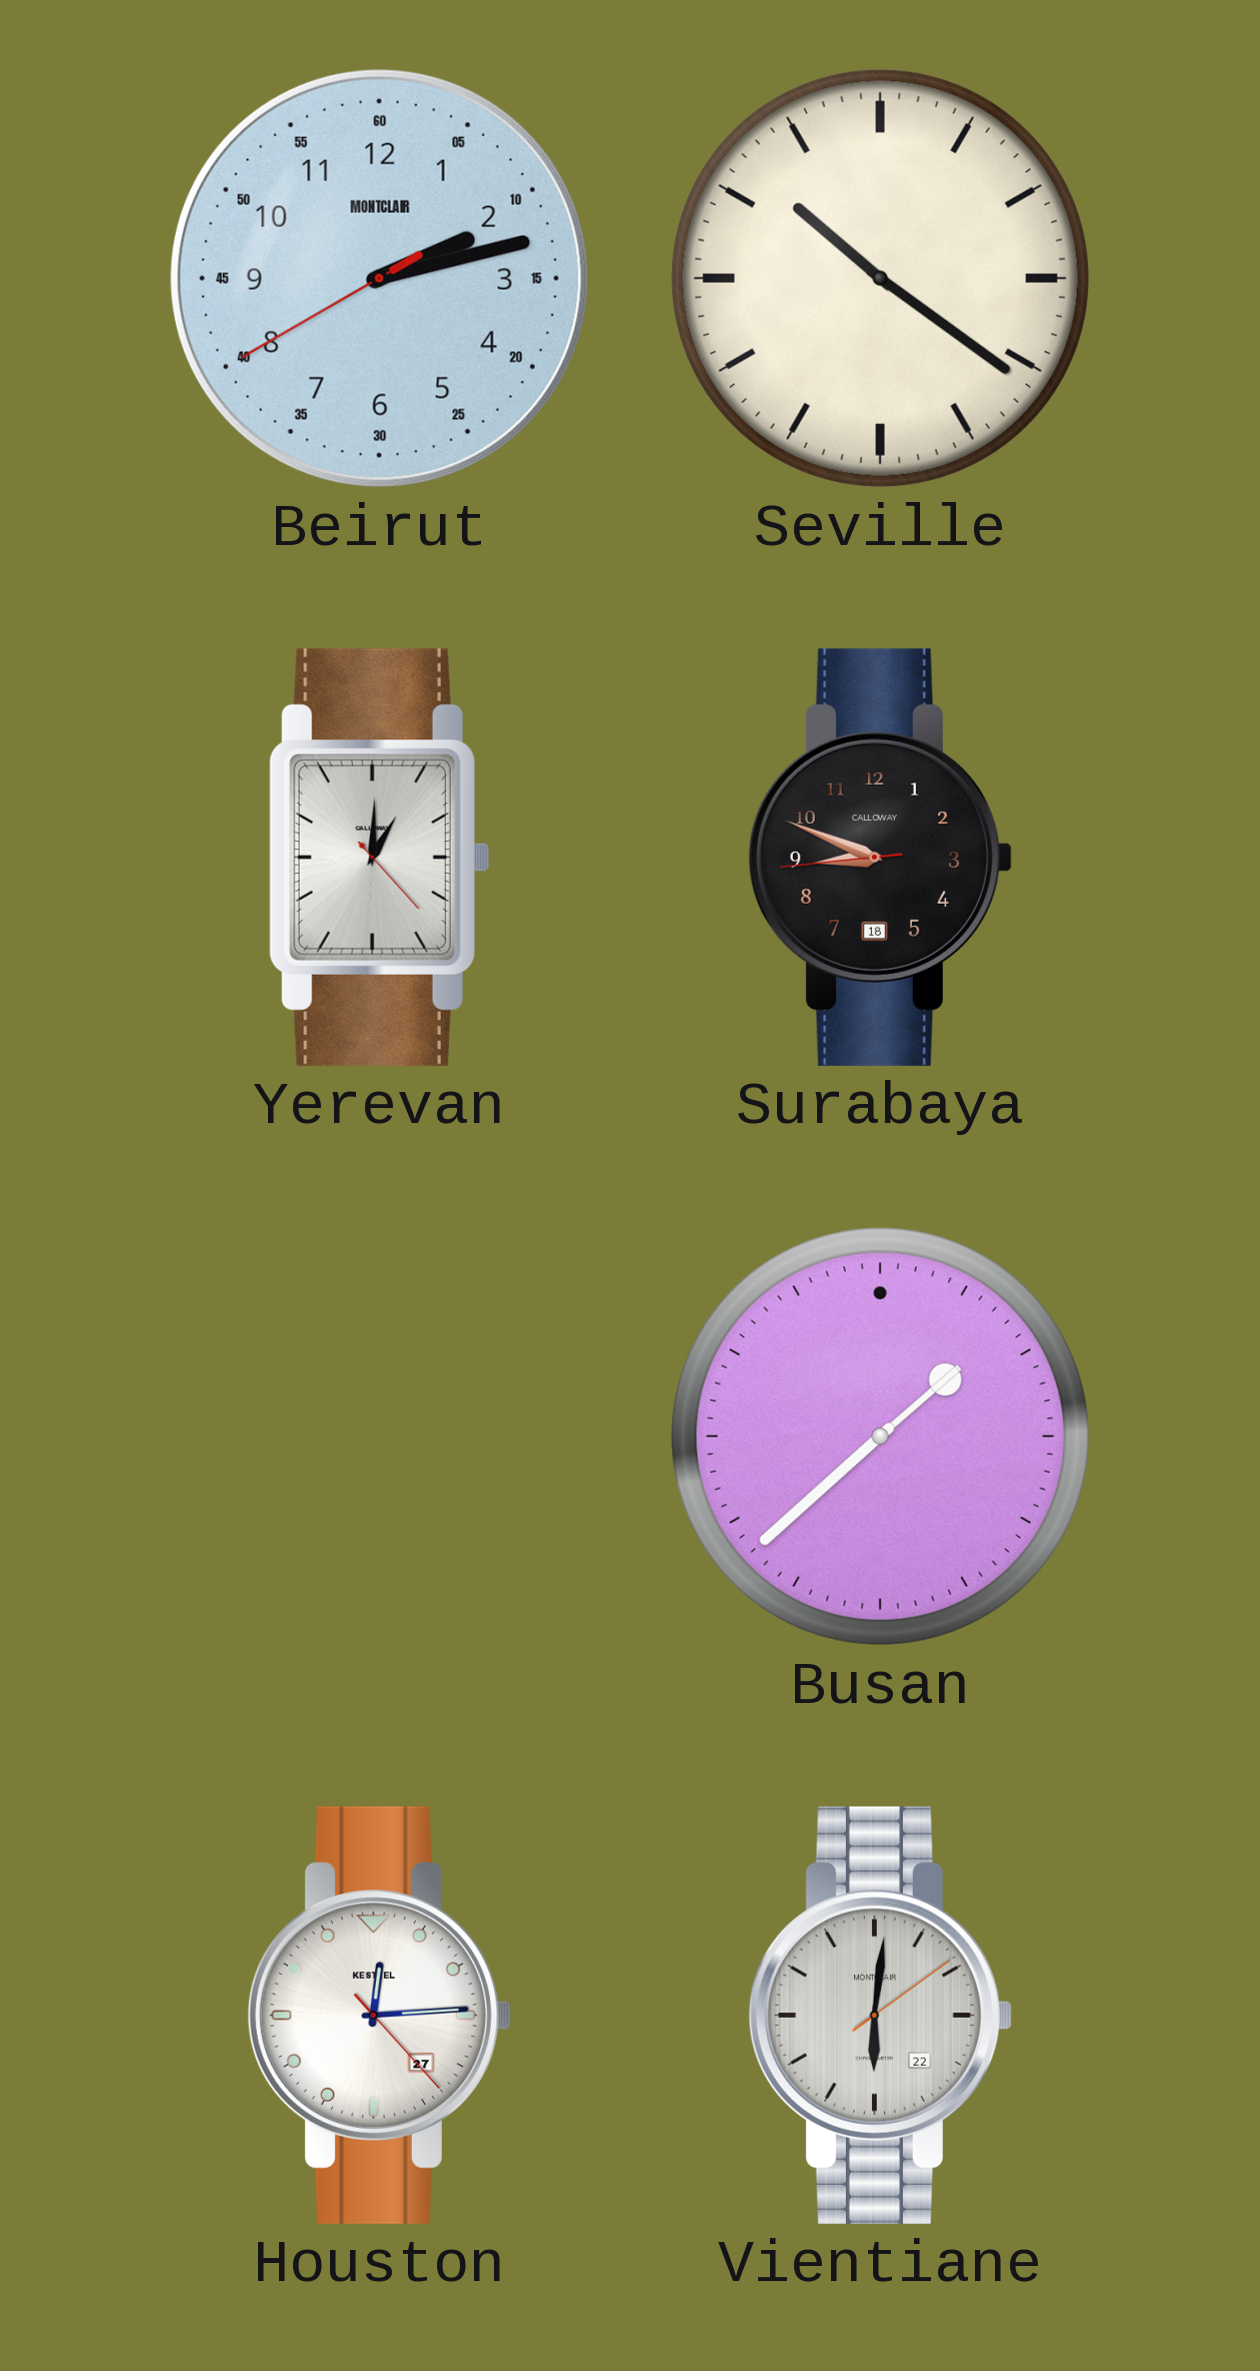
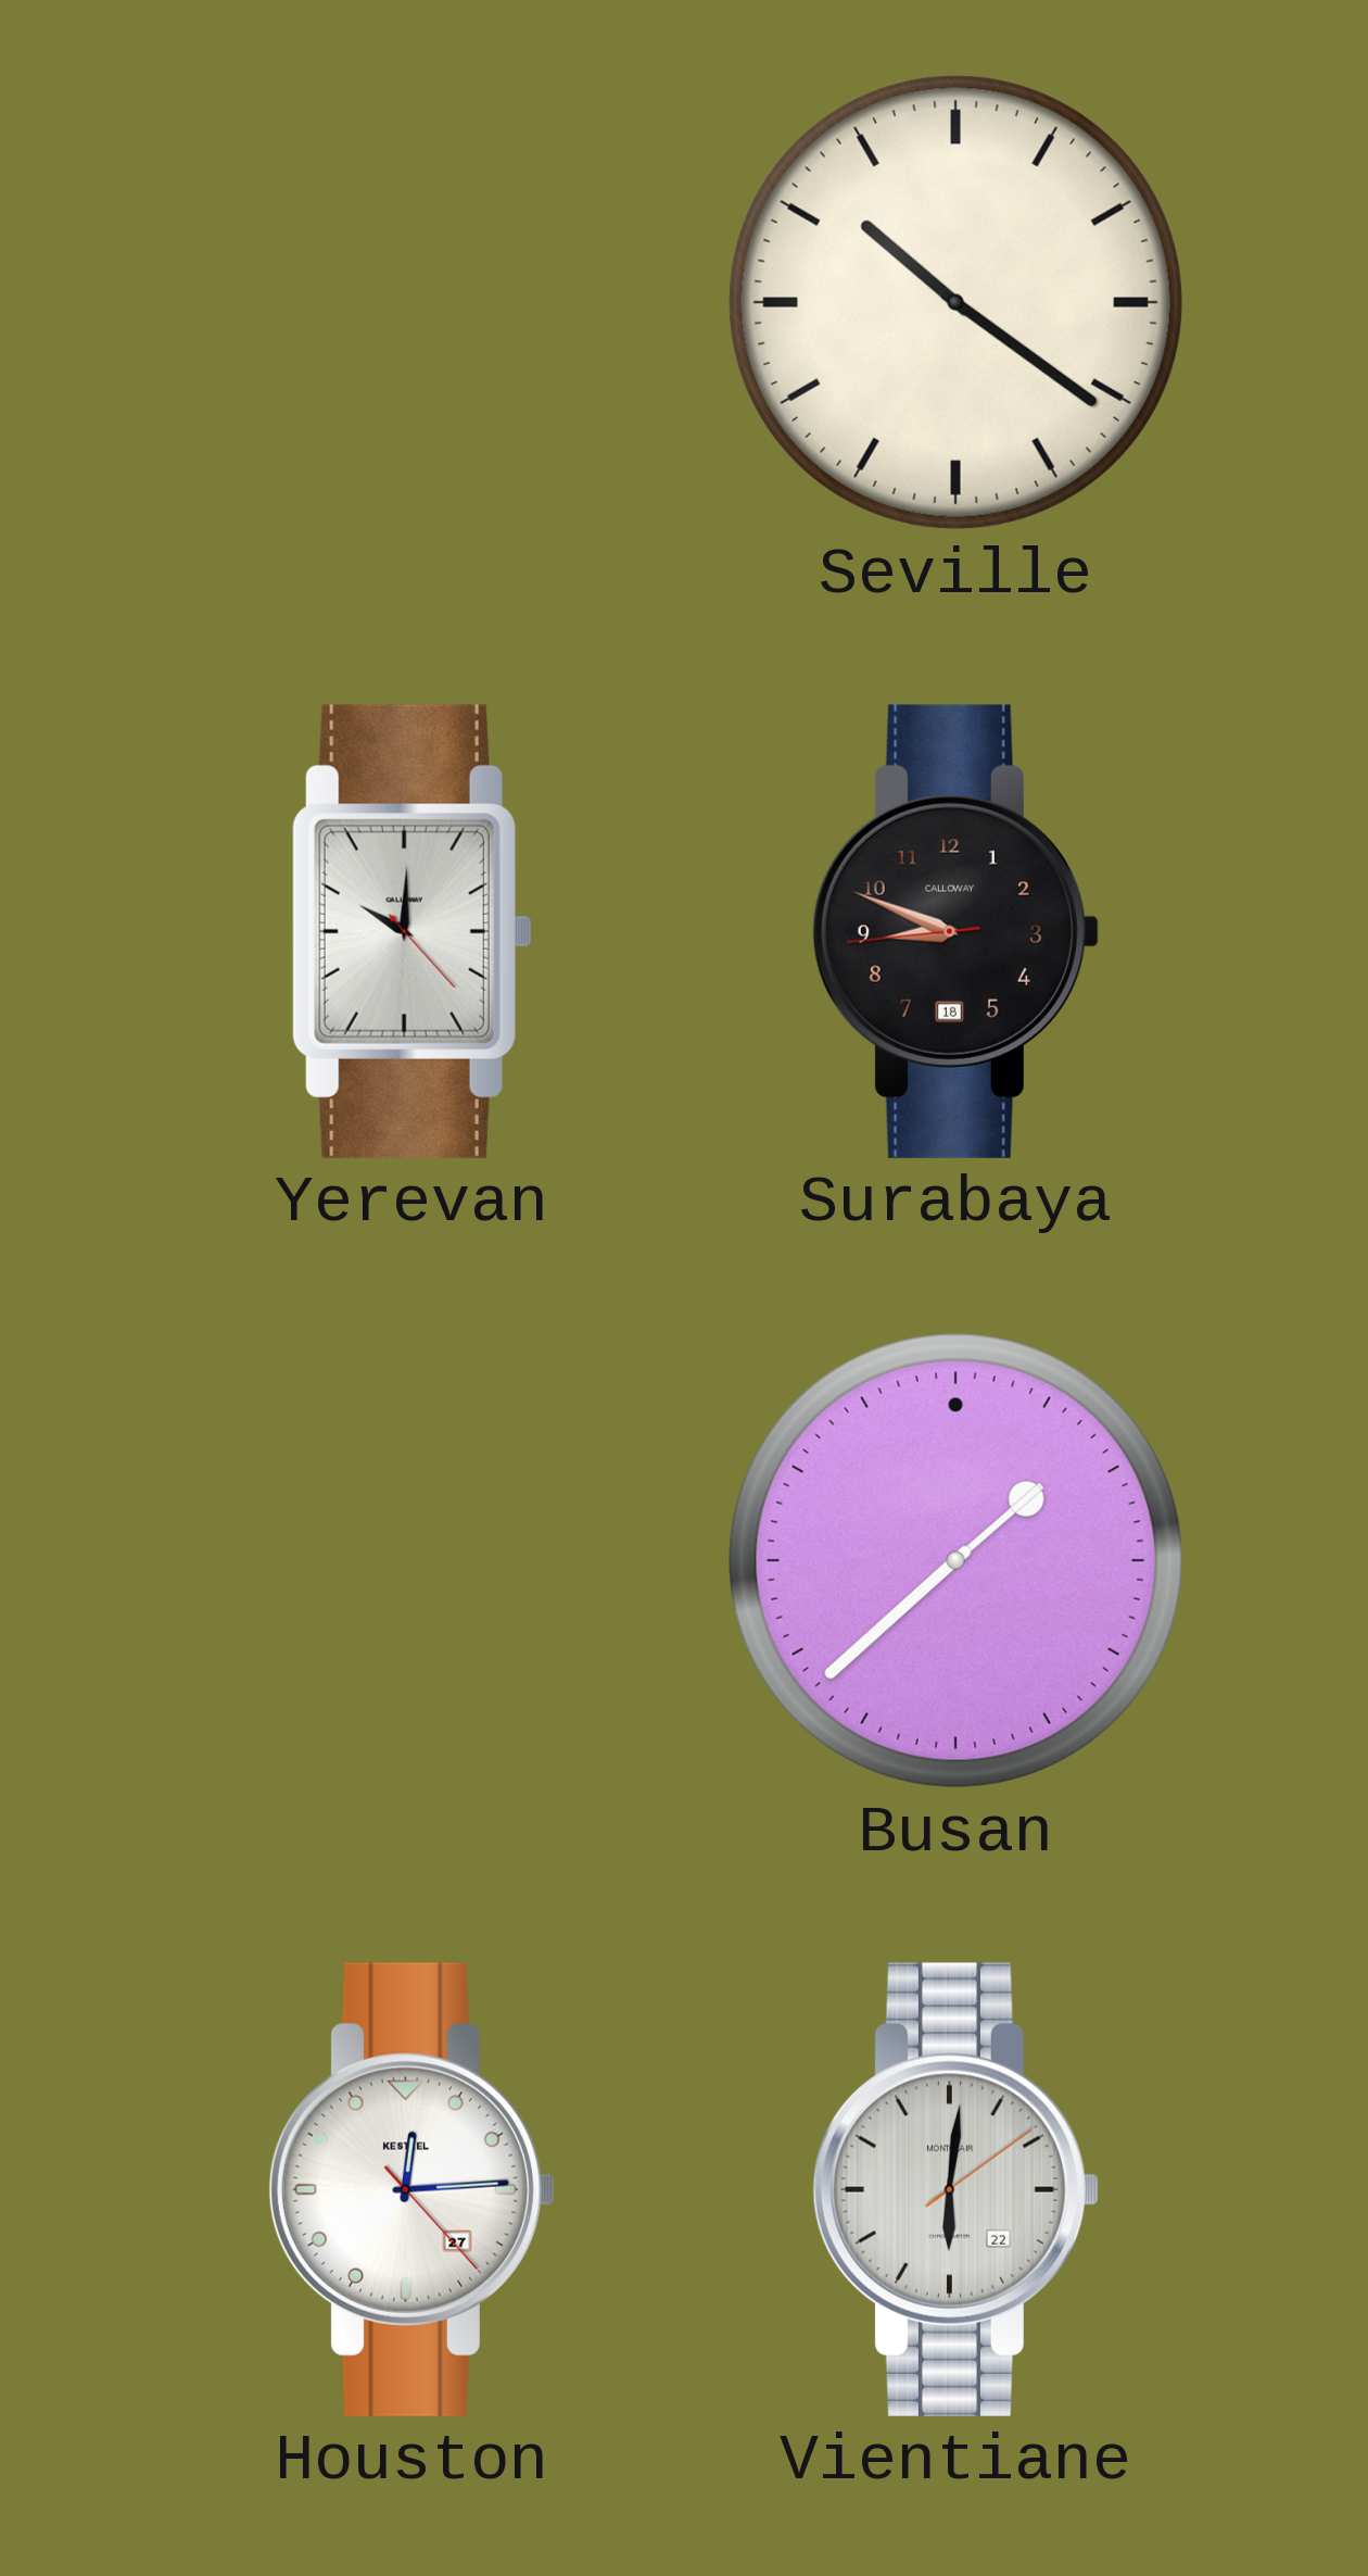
Beirut: 2:12 -> none
Yerevan: 1:00 -> 10:00
